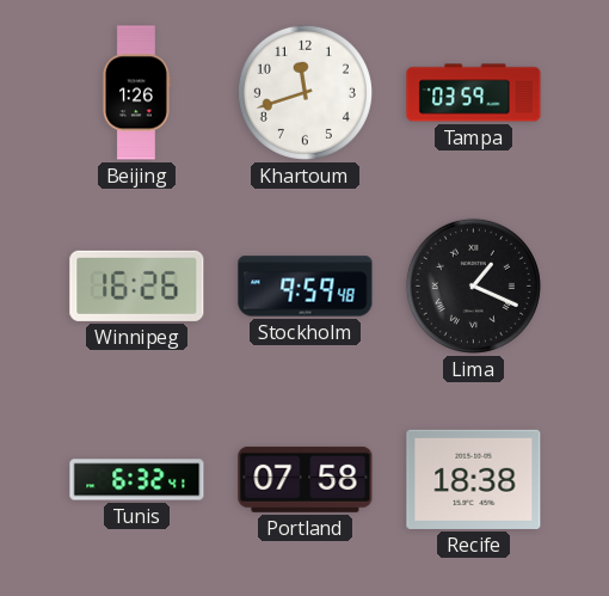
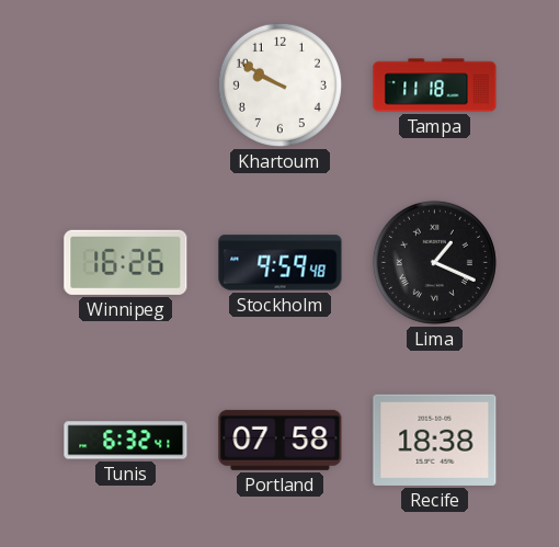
Beijing: 1:26 -> none
Khartoum: 11:42 -> 9:50
Tampa: 03:59 -> 11:18
